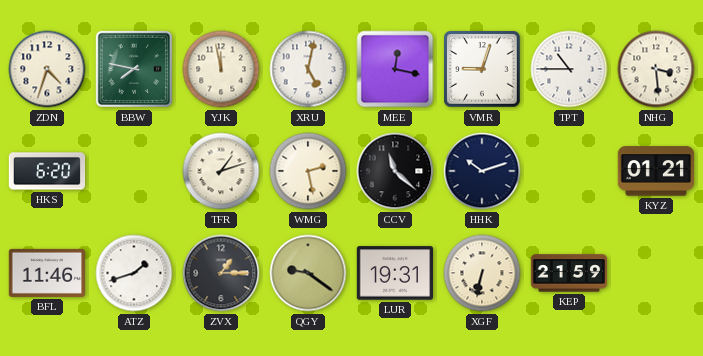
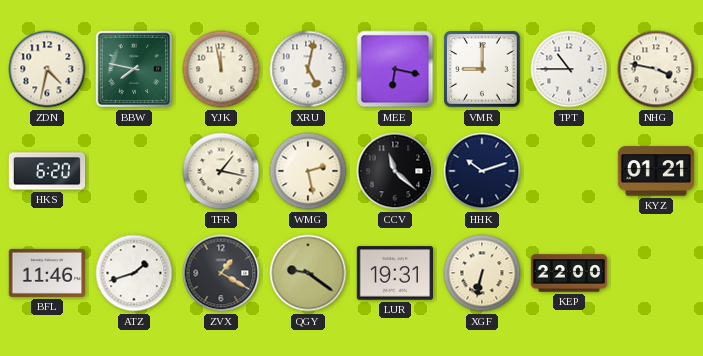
ZDN: 4:33 -> 4:32
MEE: 12:17 -> 6:17
VMR: 9:03 -> 9:00
NHG: 3:29 -> 3:47
TFR: 1:12 -> 1:17
ZVX: 1:15 -> 1:20
KEP: 21:59 -> 22:00
